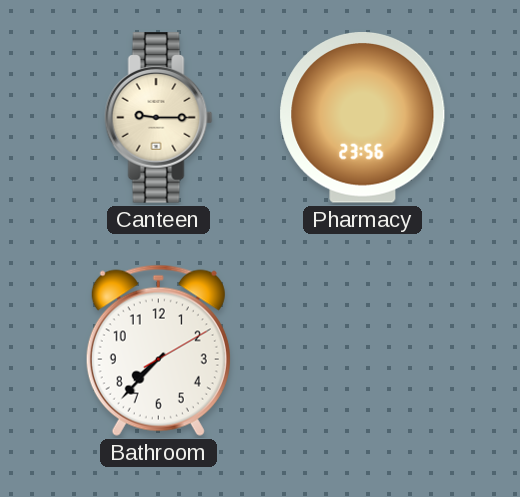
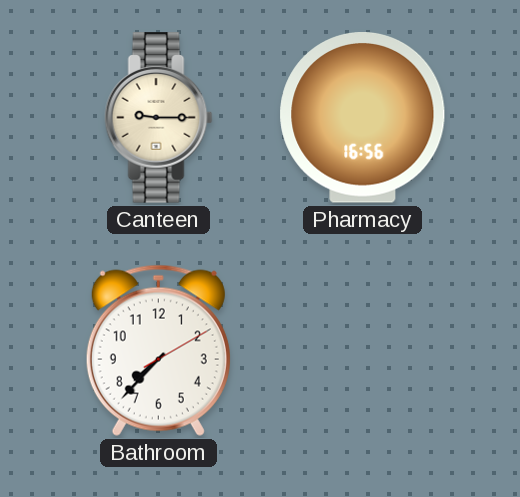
Pharmacy: 23:56 -> 16:56
